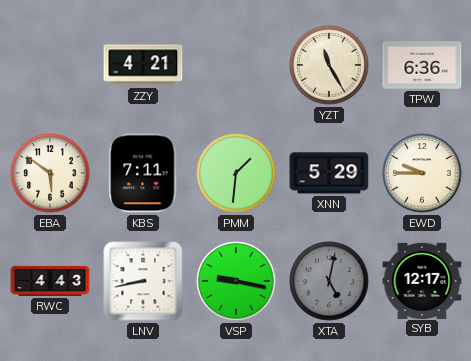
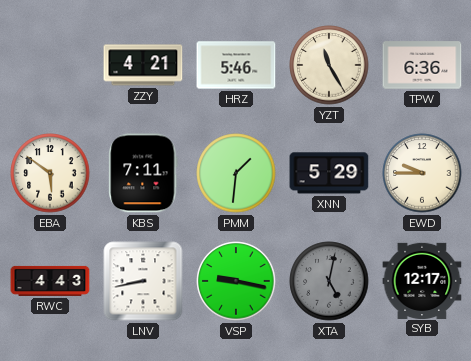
HRZ: none -> 5:46
